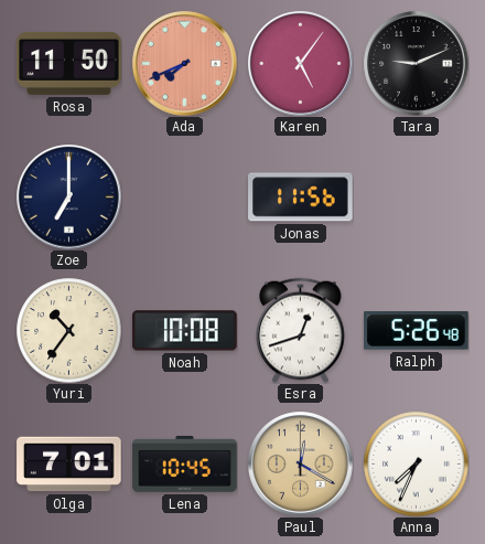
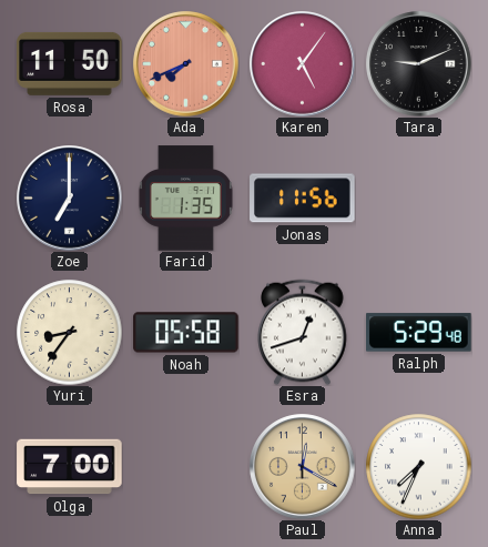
Farid: none -> 1:35
Yuri: 10:36 -> 8:36
Noah: 10:08 -> 05:58
Ralph: 5:26 -> 5:29
Olga: 7:01 -> 7:00
Lena: 10:45 -> none
